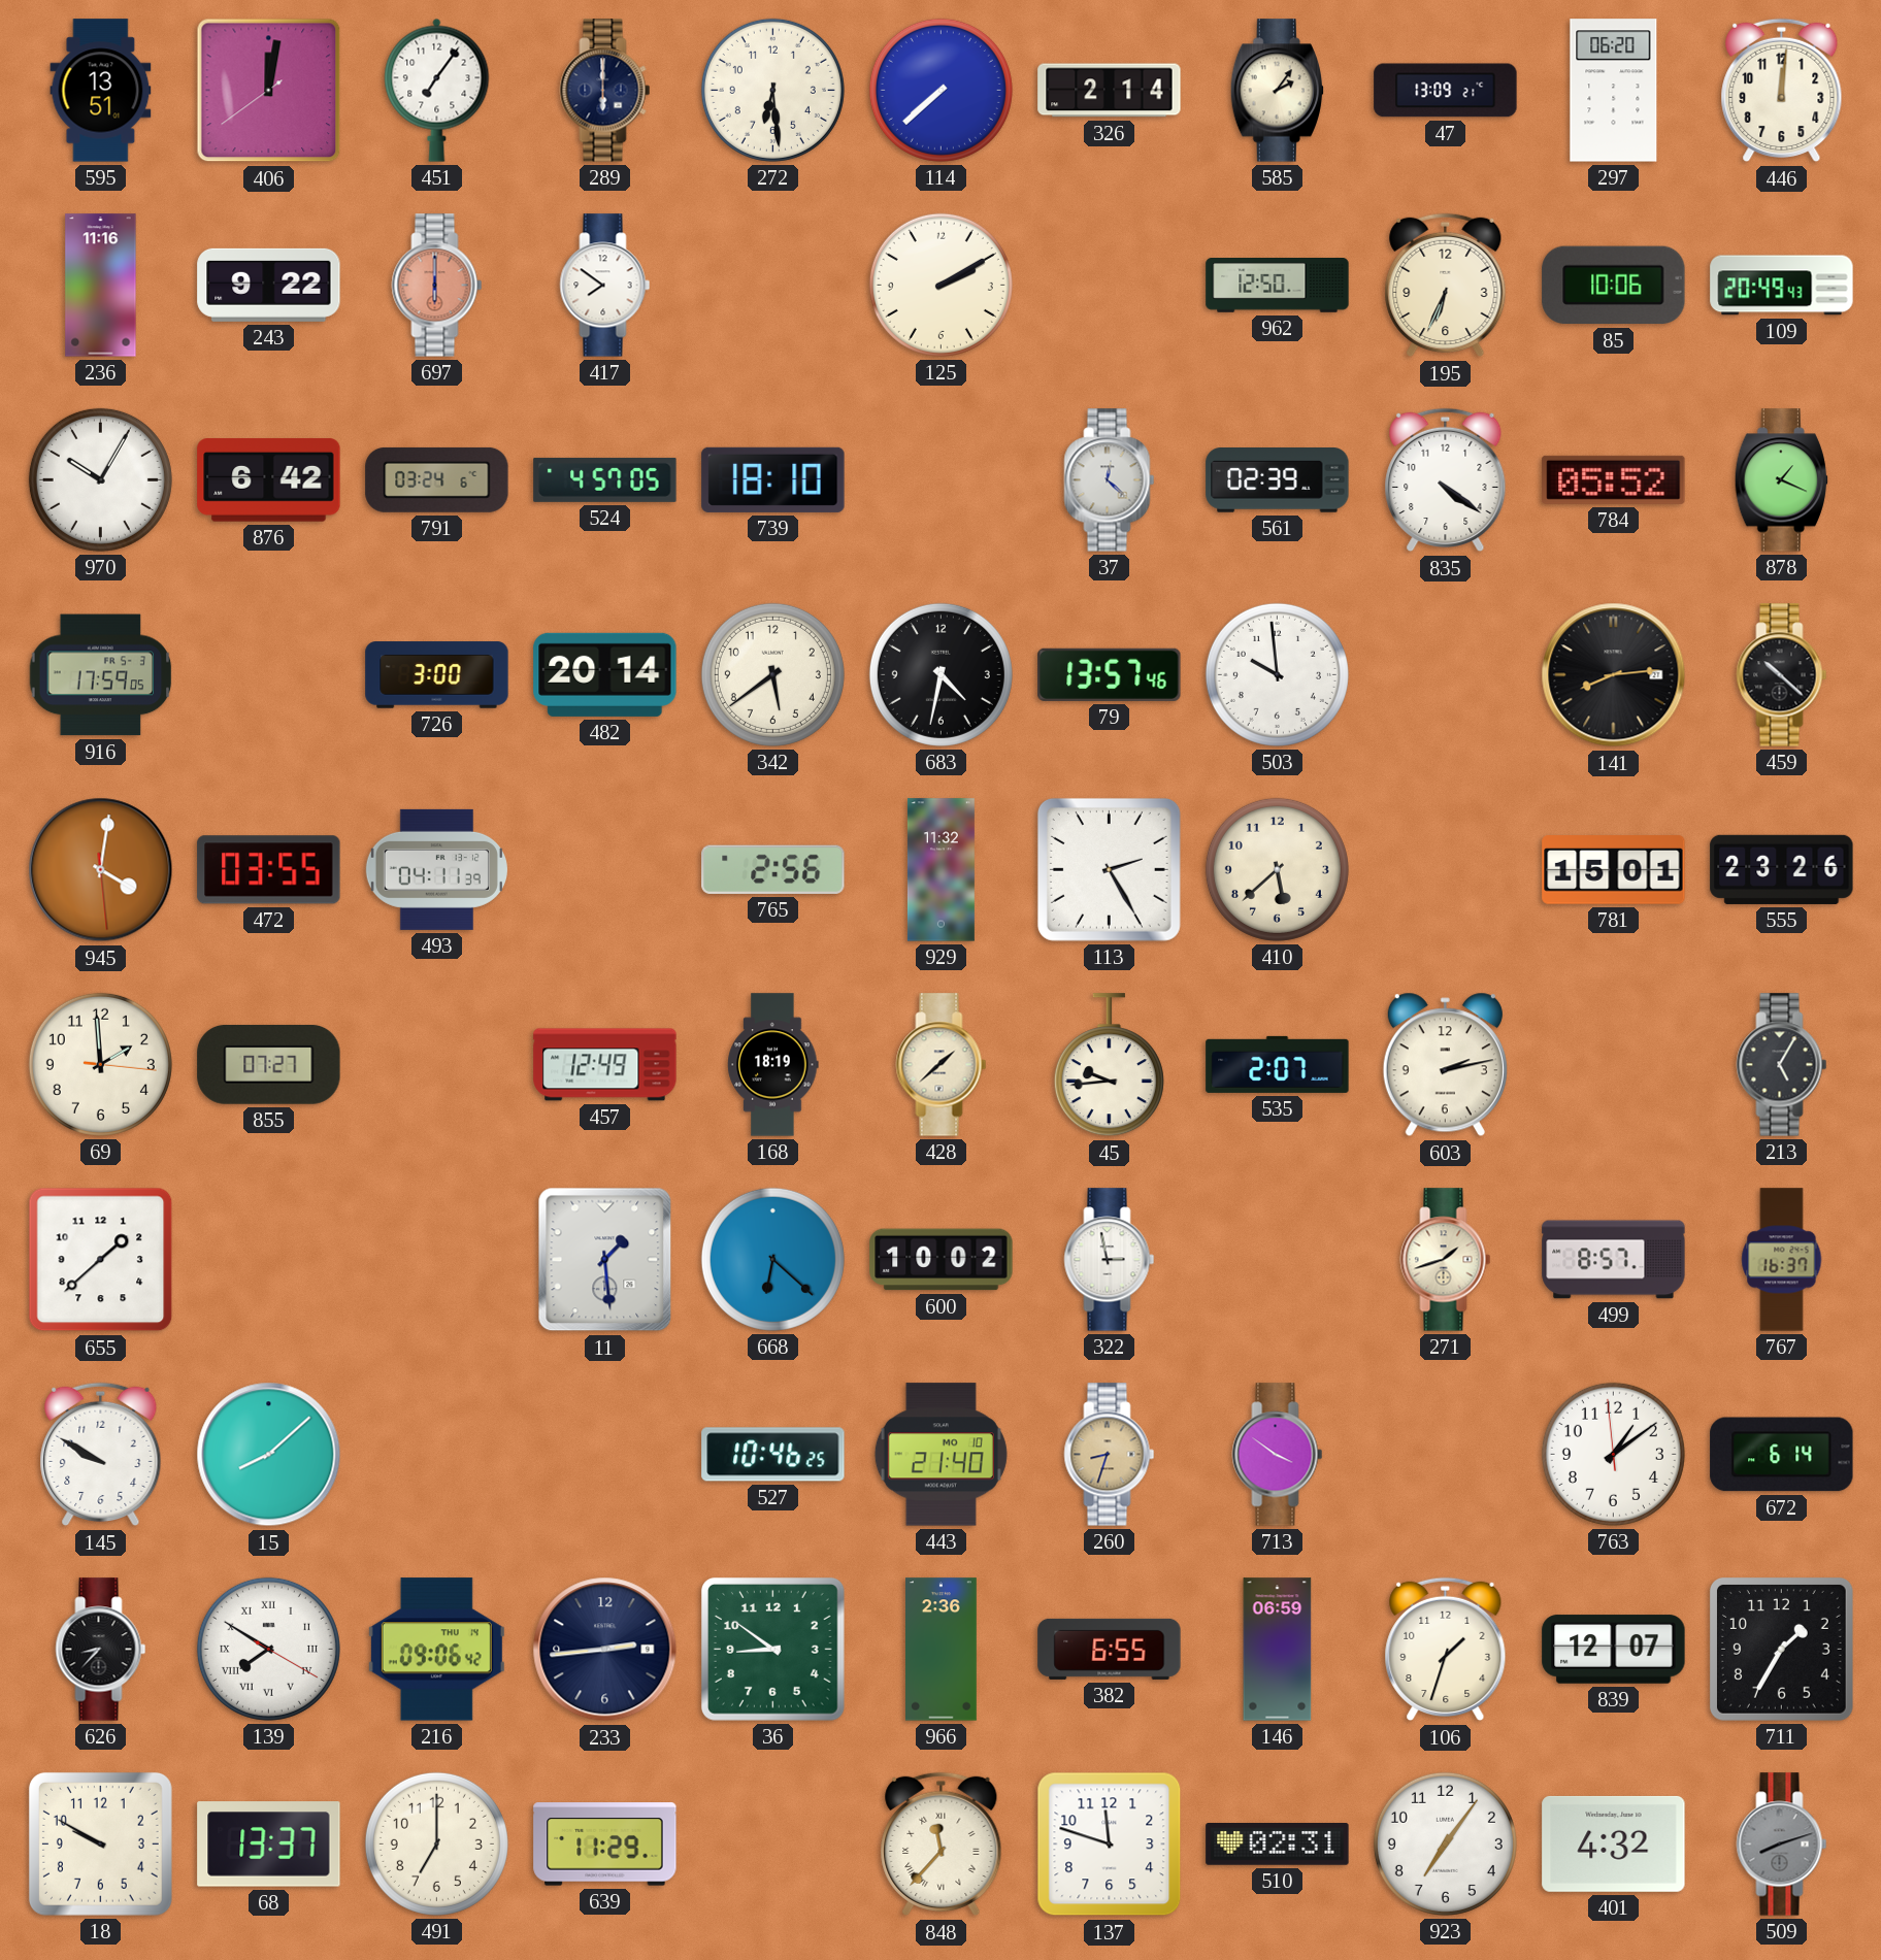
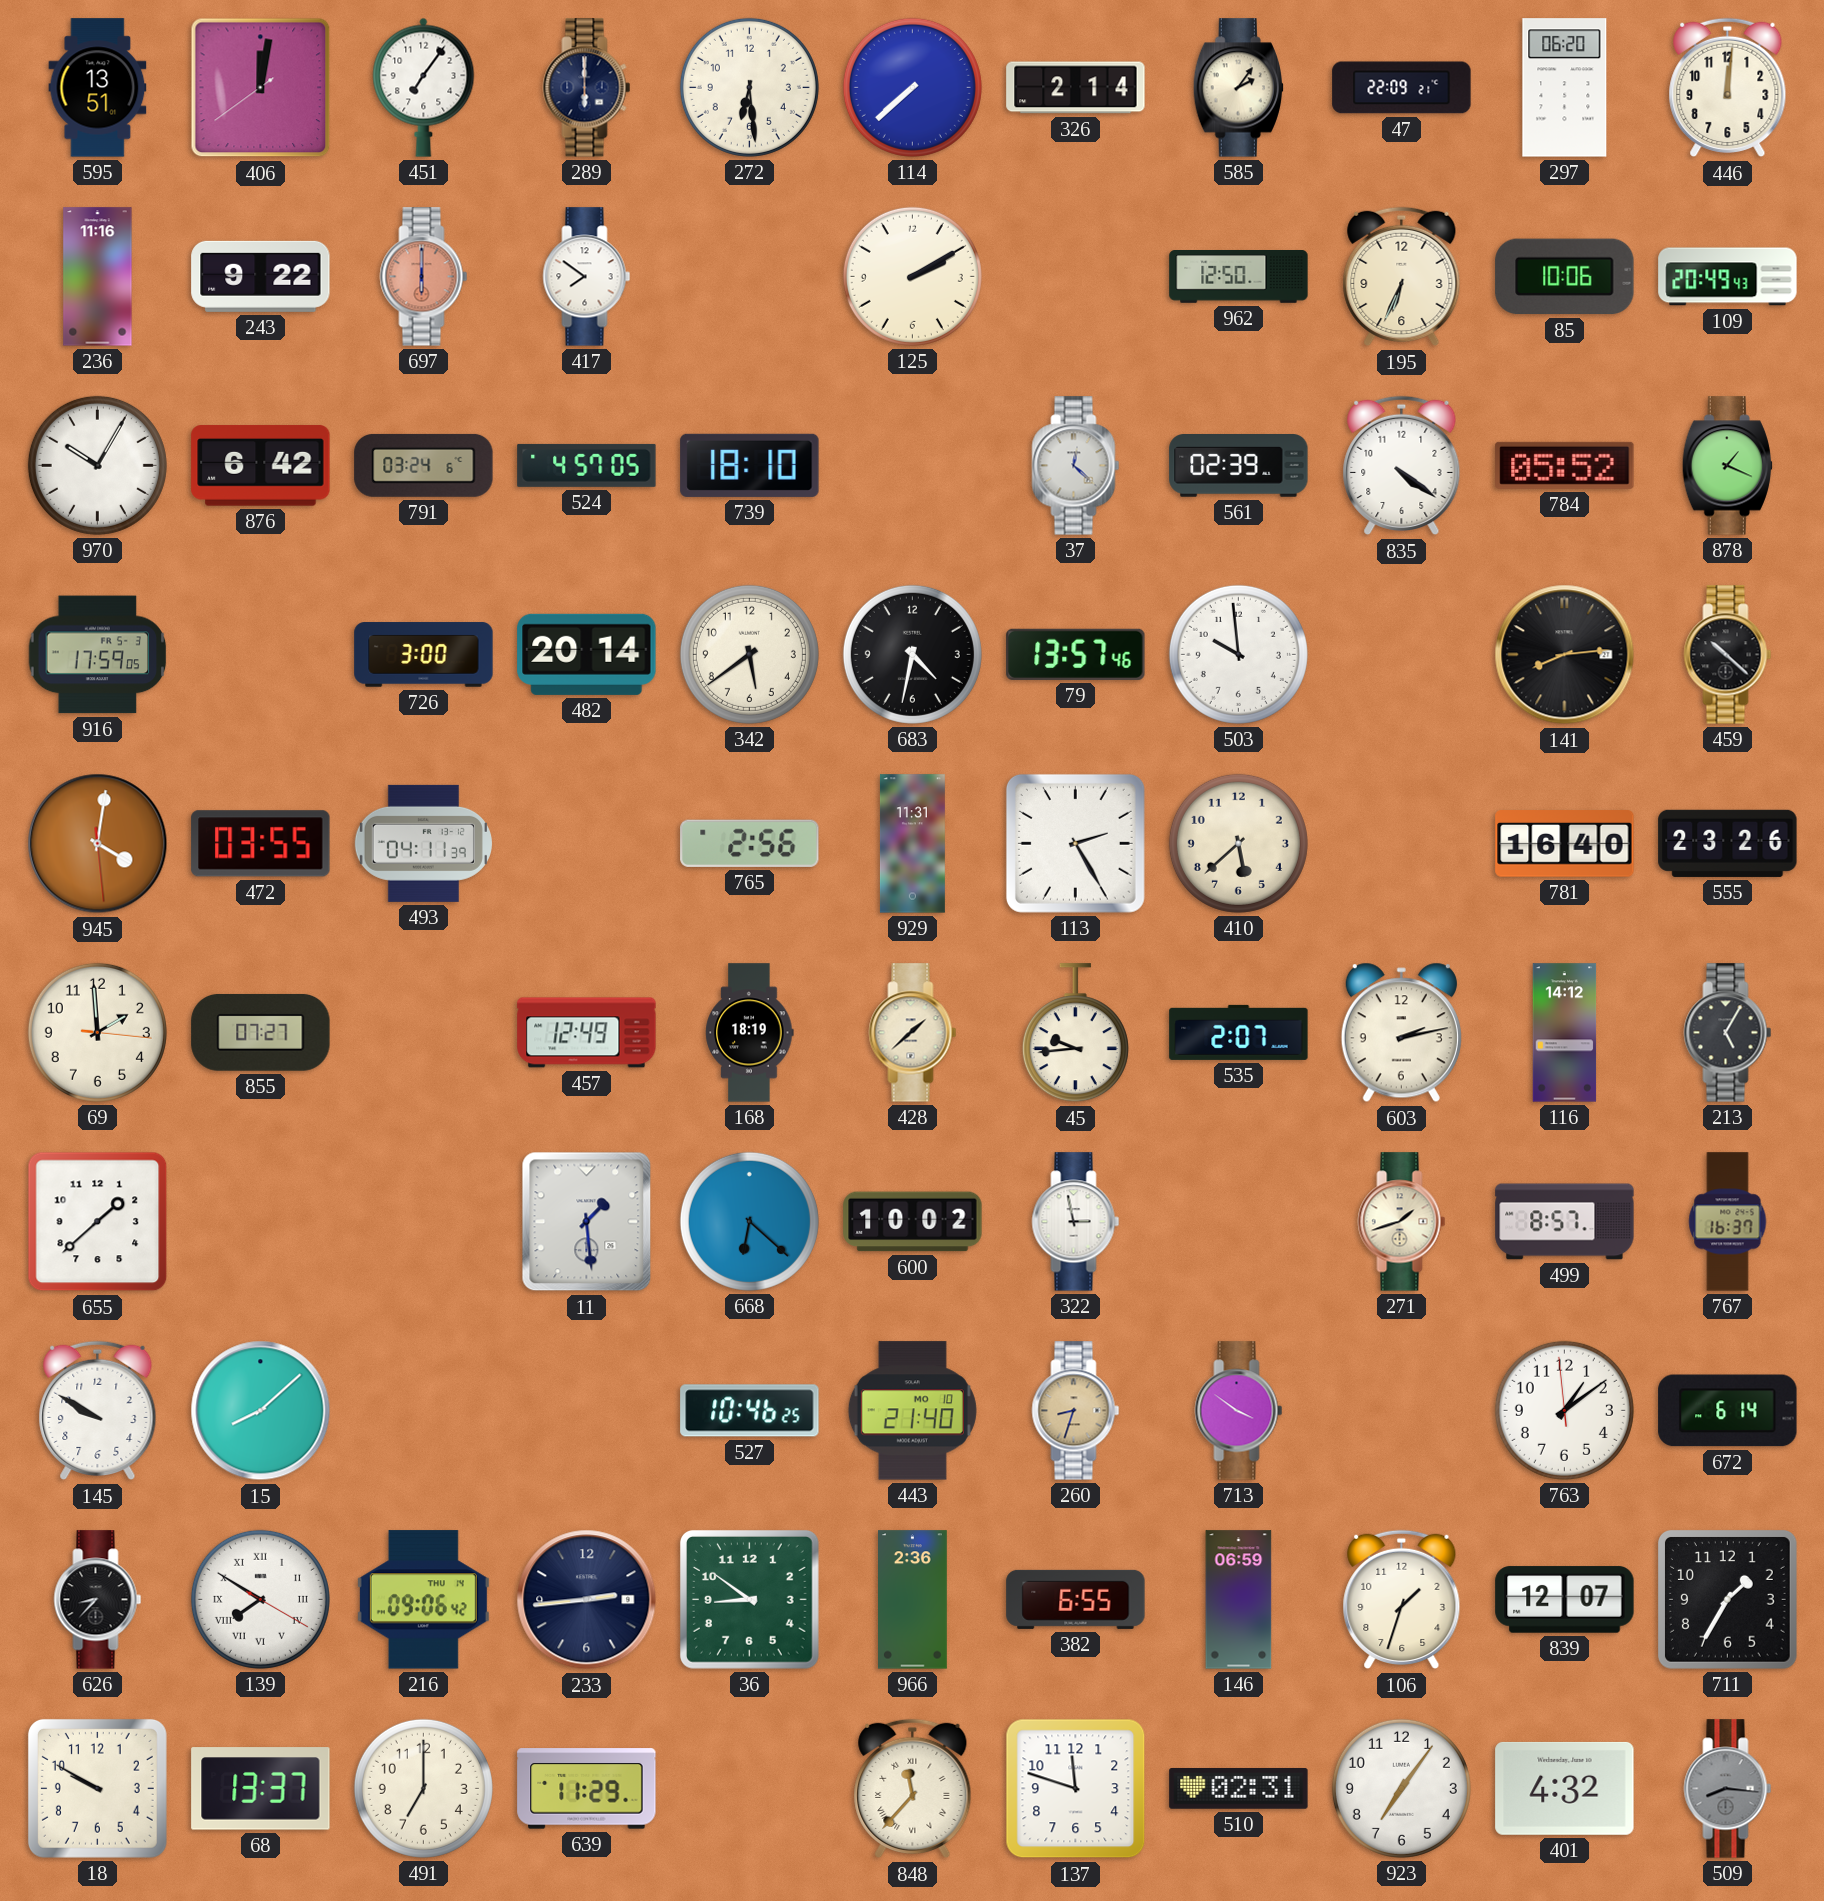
47: 13:09 -> 22:09
929: 11:32 -> 11:31
781: 15:01 -> 16:40
116: none -> 14:12
509: 8:12 -> 8:16
